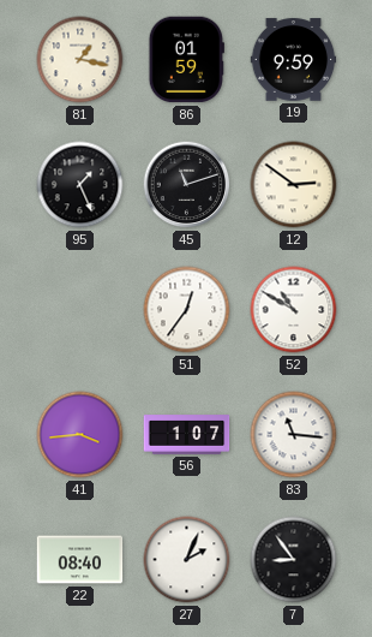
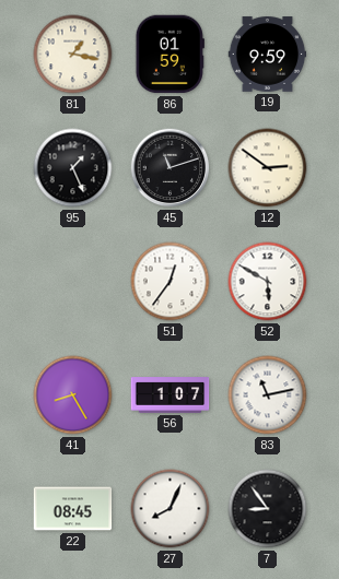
52: 10:50 -> 5:50
41: 3:44 -> 8:25
83: 11:16 -> 11:13
22: 08:40 -> 08:45
27: 2:04 -> 8:04
